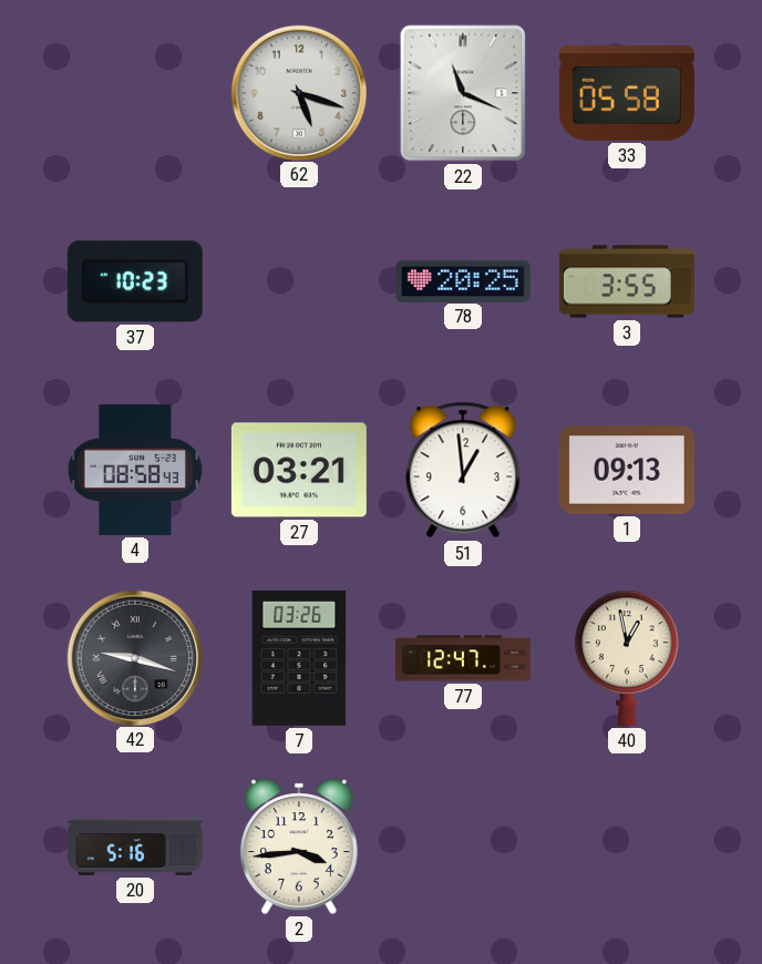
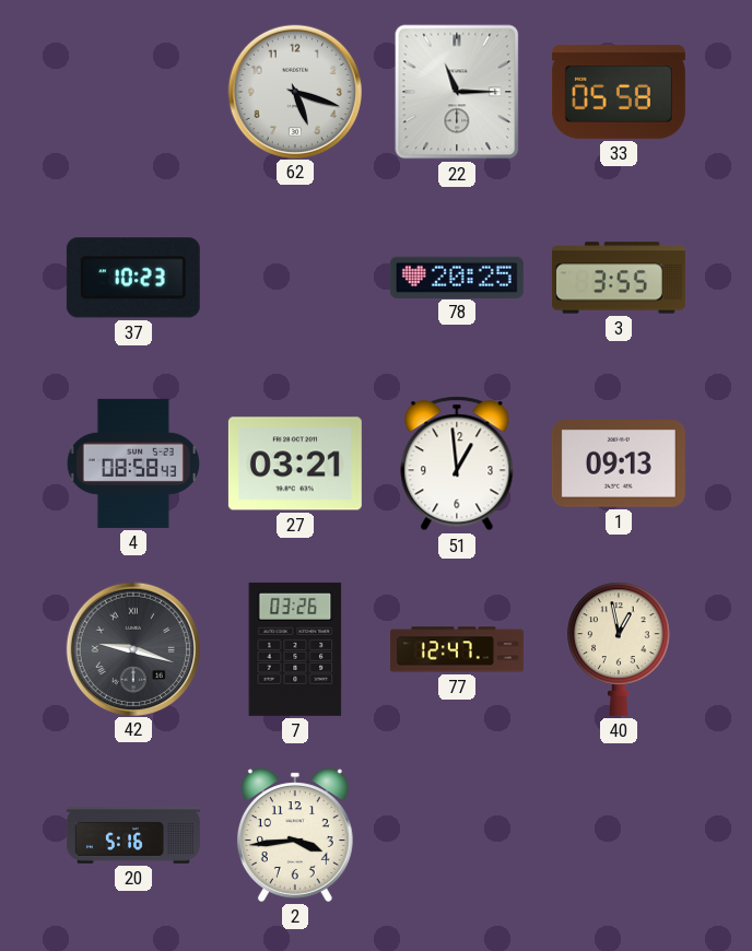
22: 11:19 -> 11:15
